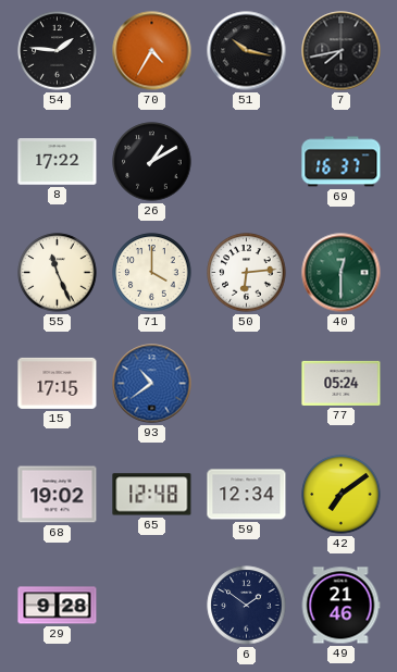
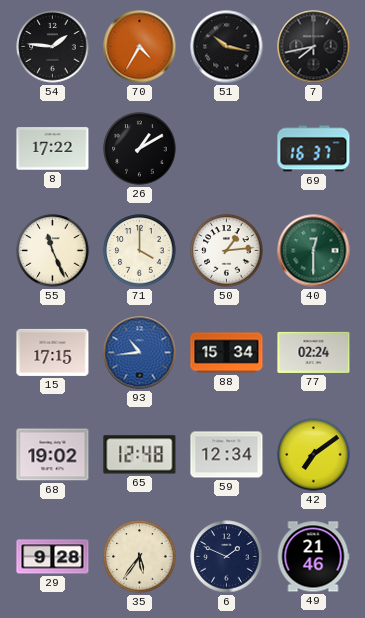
50: 6:14 -> 1:14
93: 10:39 -> 10:44
88: none -> 15:34
77: 05:24 -> 02:24
35: none -> 5:36
6: 1:51 -> 1:49
